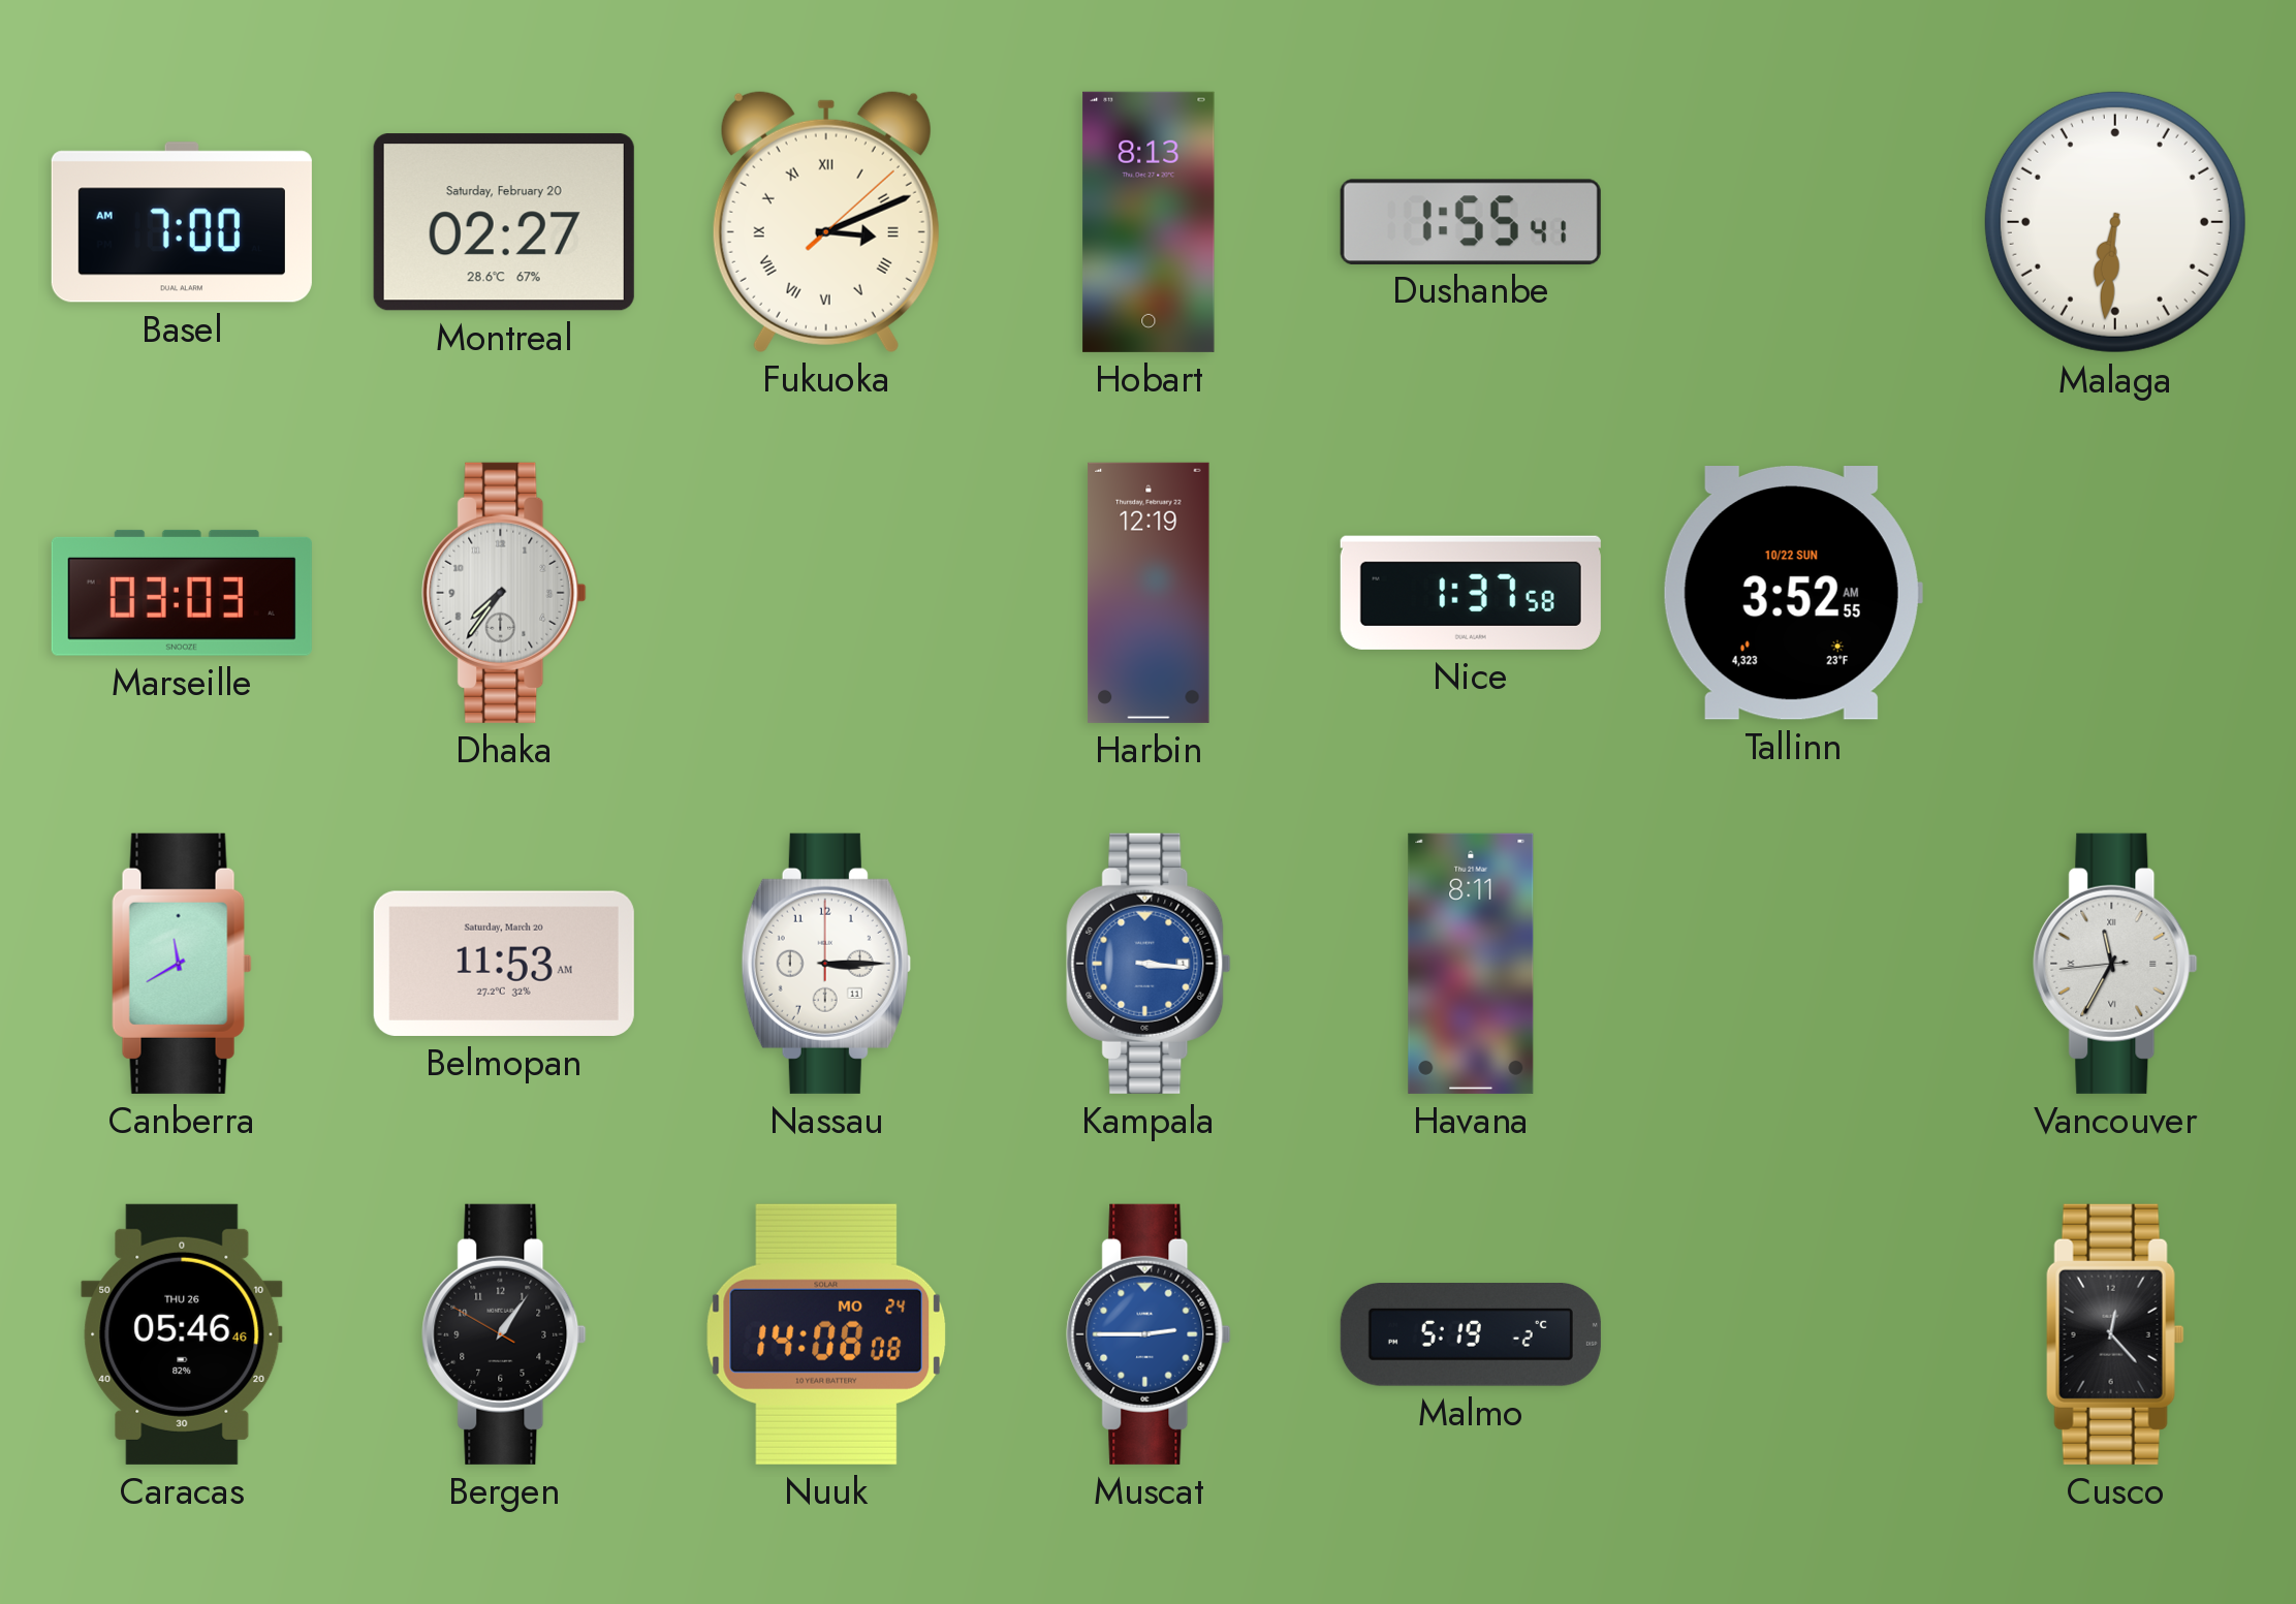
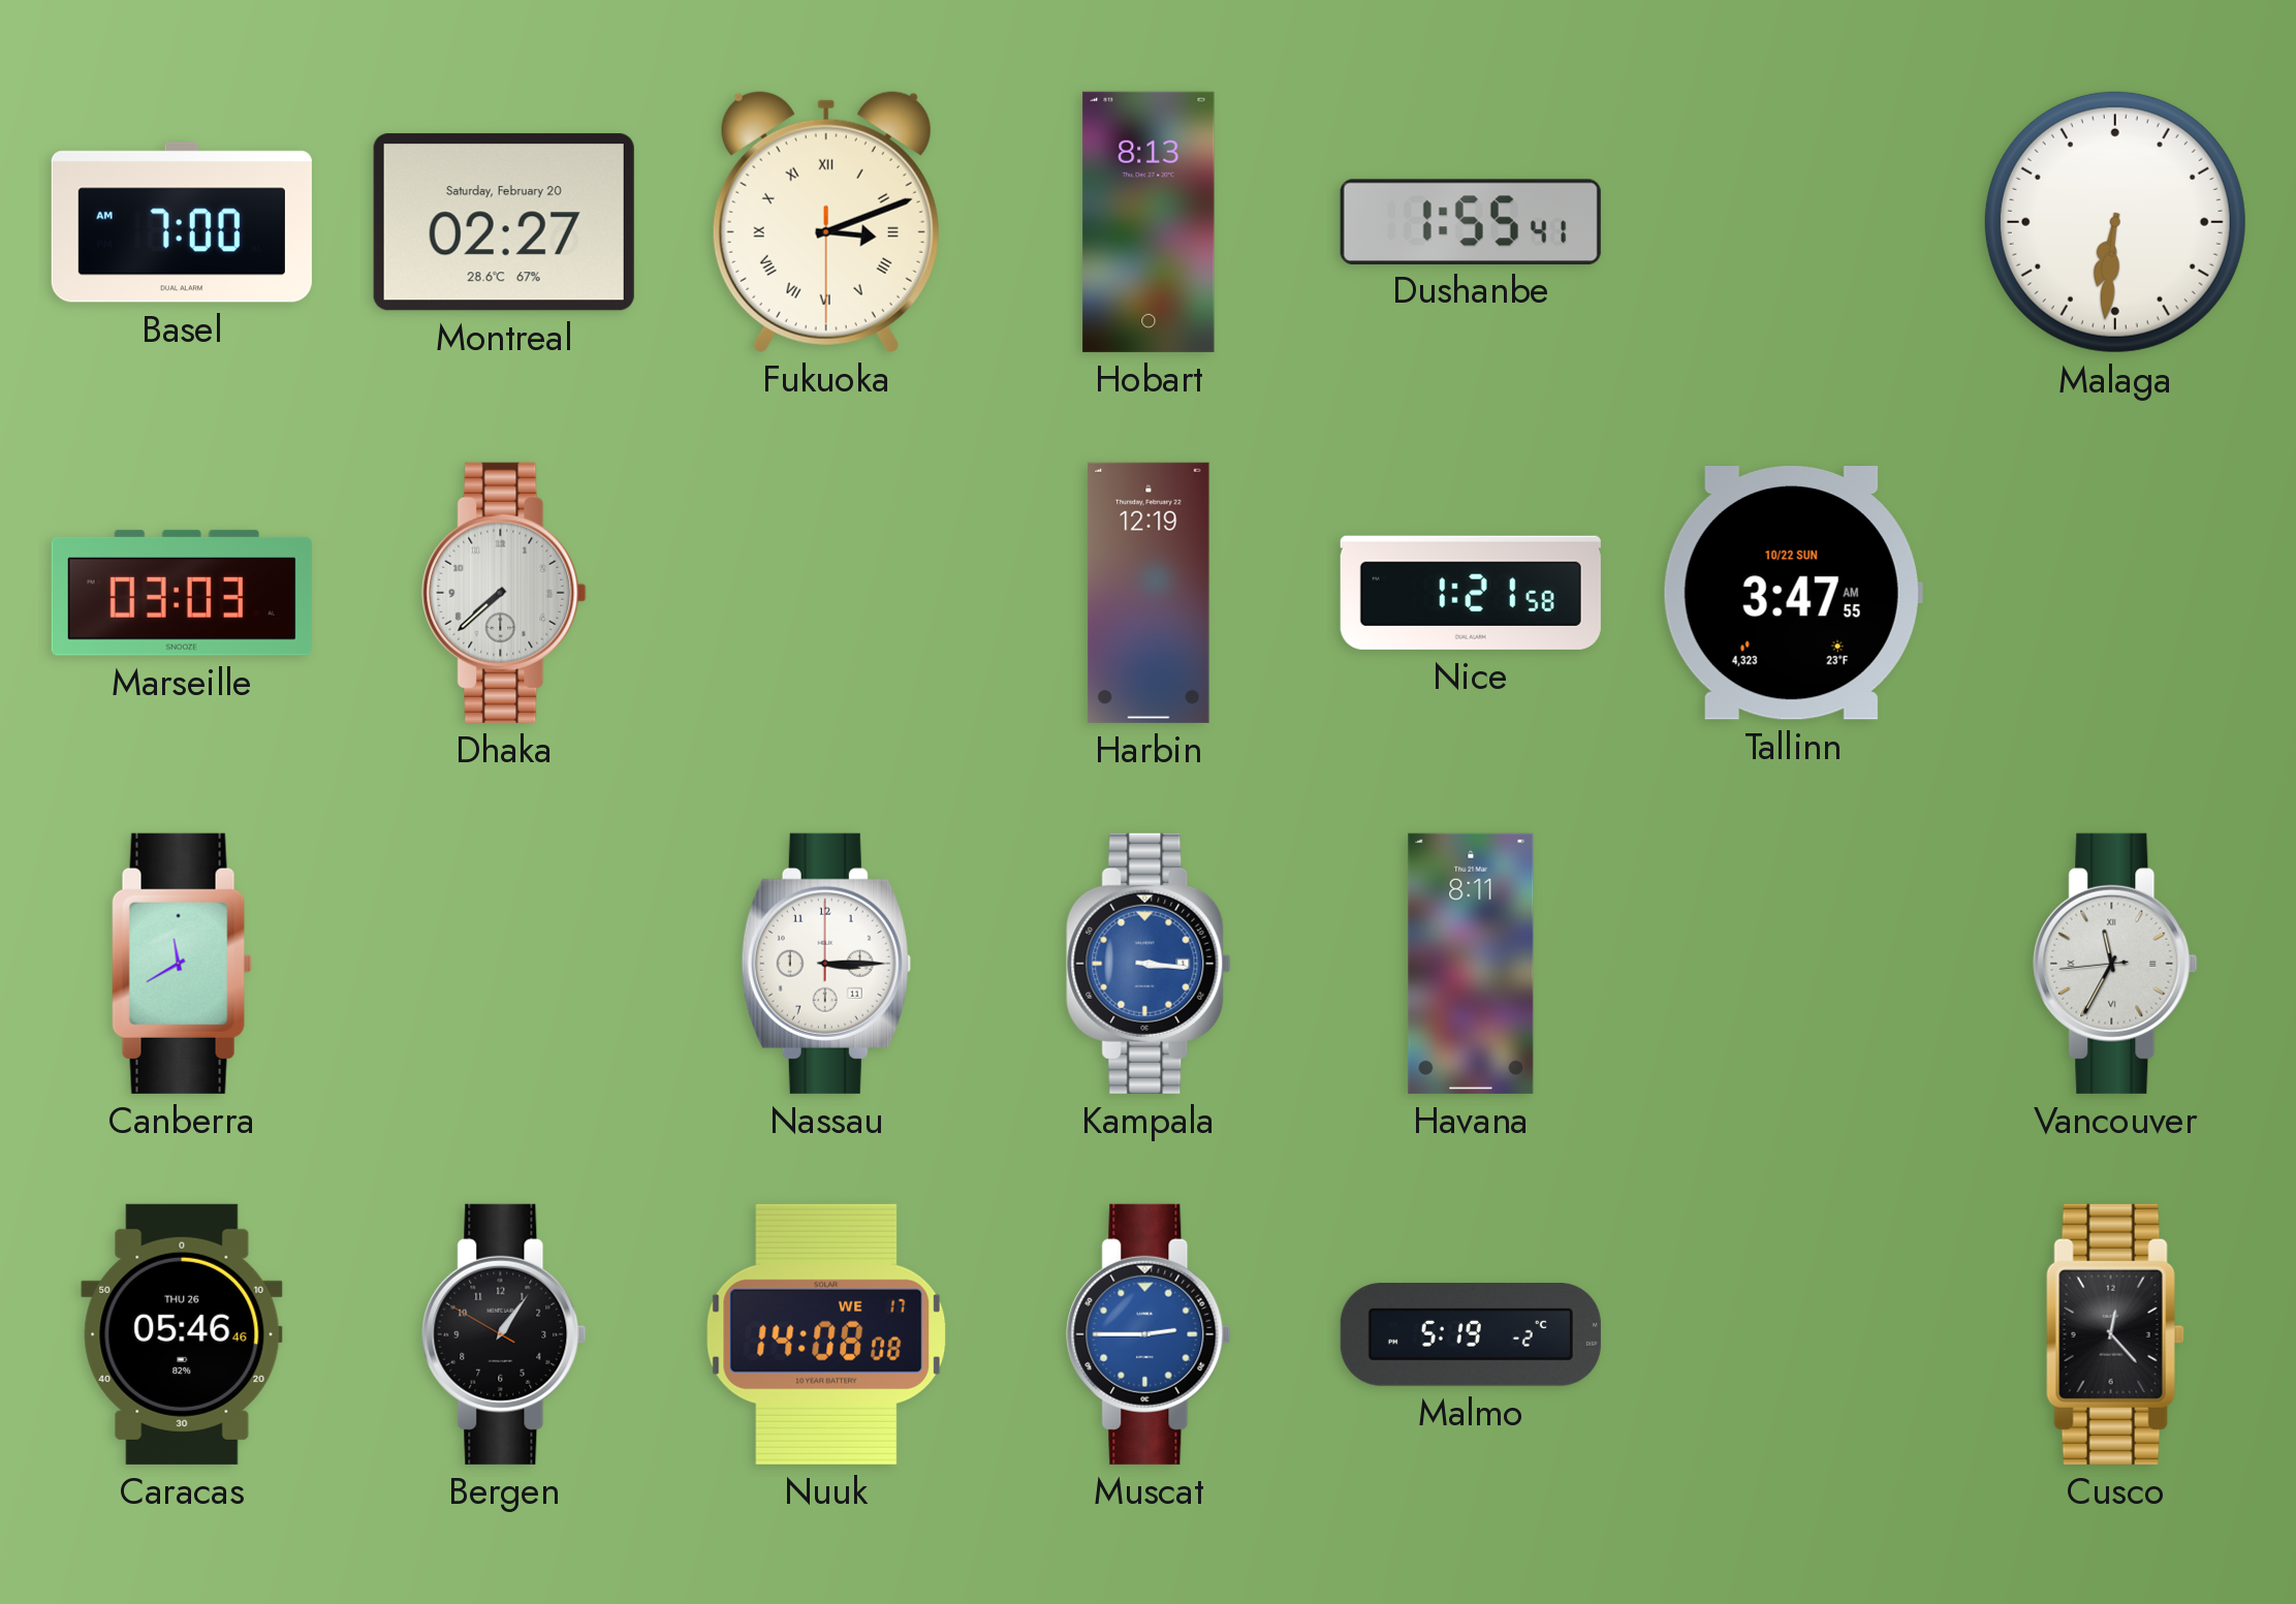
Fukuoka: 3:11:08 -> 3:11:30
Dhaka: 7:36 -> 7:38
Nice: 1:37 -> 1:21
Tallinn: 3:52 -> 3:47
Belmopan: 11:53 -> none
Nuuk date: MO 24 -> WE 17
